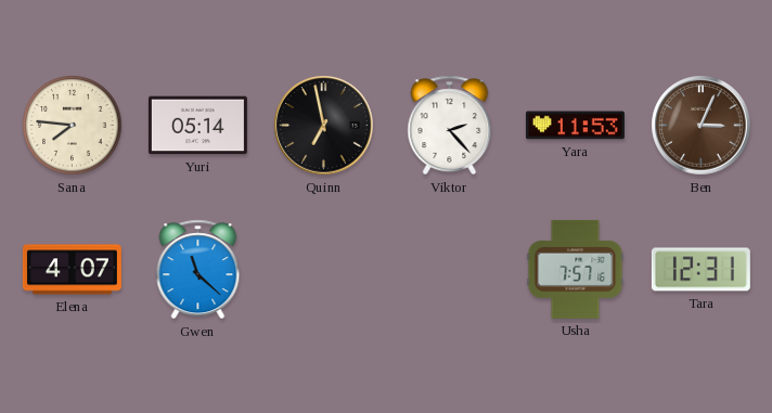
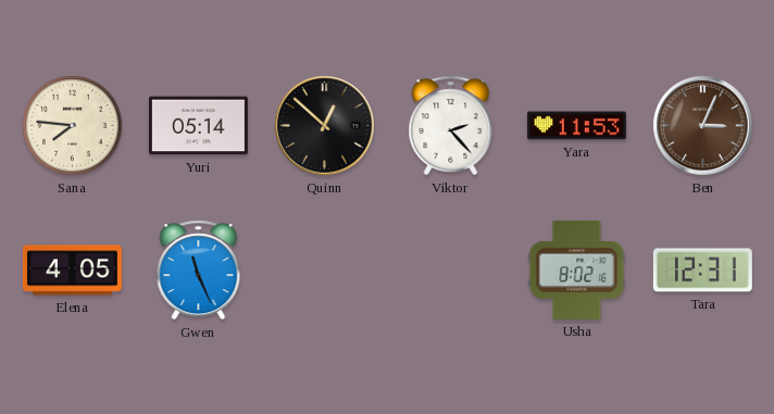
Quinn: 6:58 -> 12:52
Elena: 4:07 -> 4:05
Gwen: 11:22 -> 11:26
Usha: 7:57 -> 8:02
